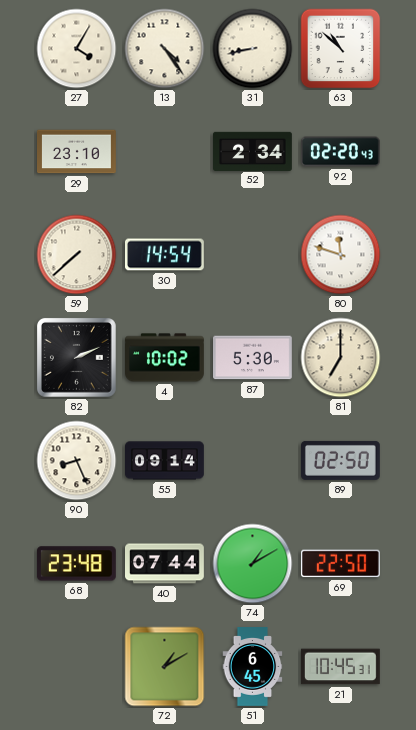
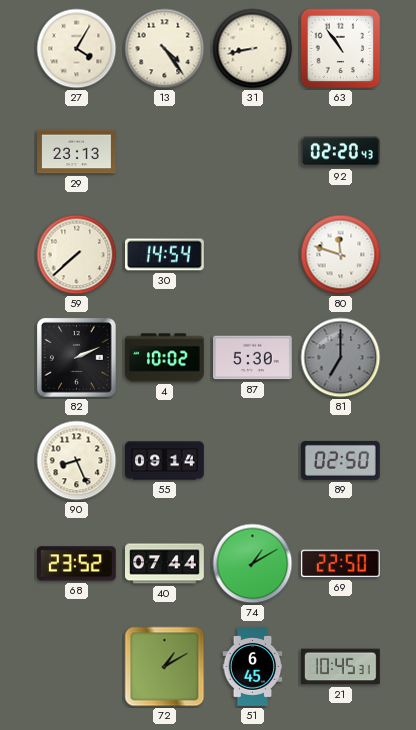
63: 10:52 -> 10:54
29: 23:10 -> 23:13
52: 2:34 -> none
81 dial: cream -> grey
68: 23:48 -> 23:52
